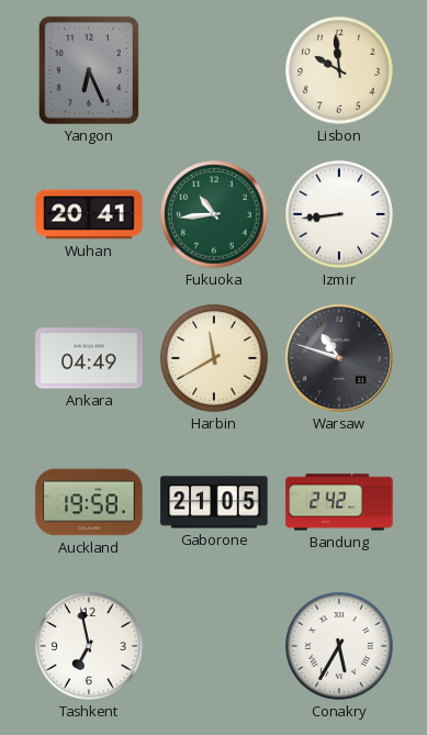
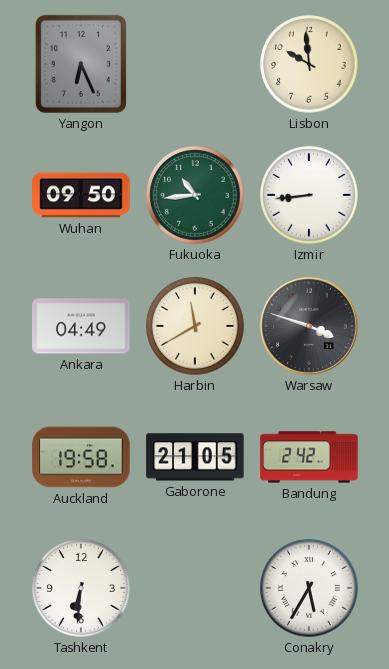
Wuhan: 20:41 -> 09:50
Warsaw: 10:48 -> 3:48
Tashkent: 6:58 -> 6:31
